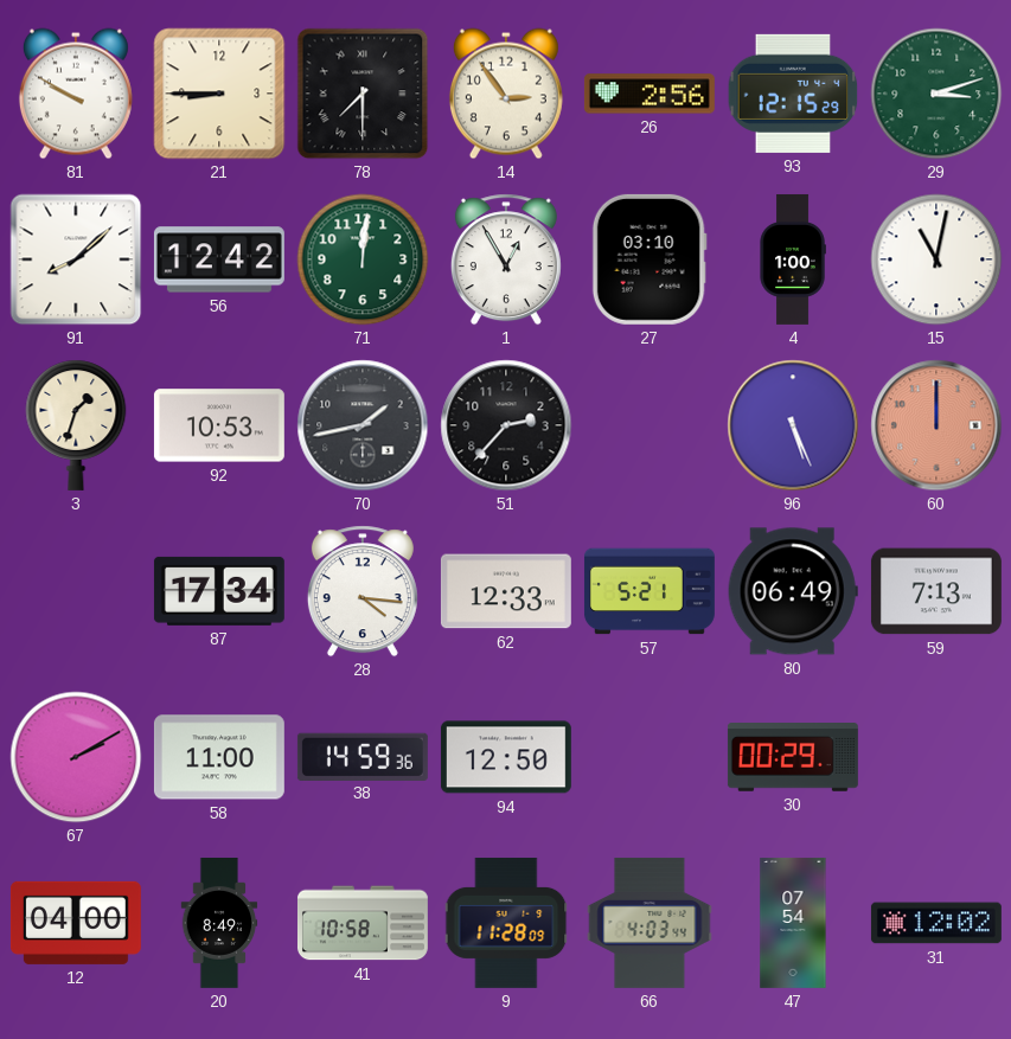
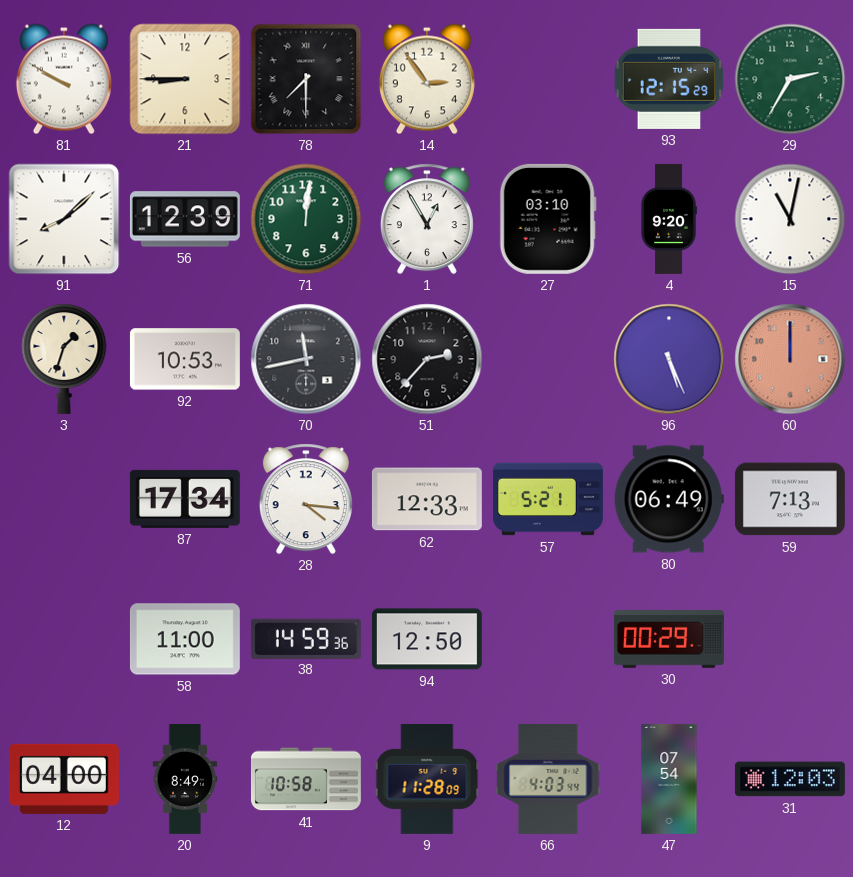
26: 2:56 -> none
29: 3:12 -> 2:35
56: 12:42 -> 12:39
4: 1:00 -> 9:20
70: 1:43 -> 11:43
67: 2:10 -> none
31: 12:02 -> 12:03
